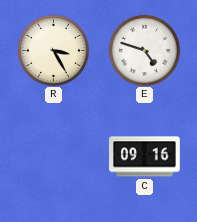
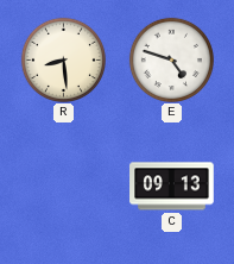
R: 3:25 -> 8:29
C: 09:16 -> 09:13
